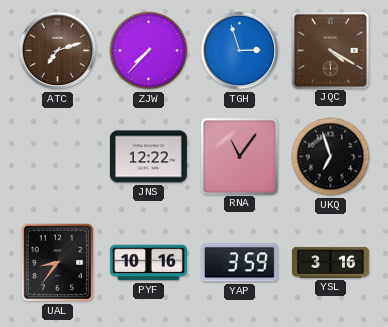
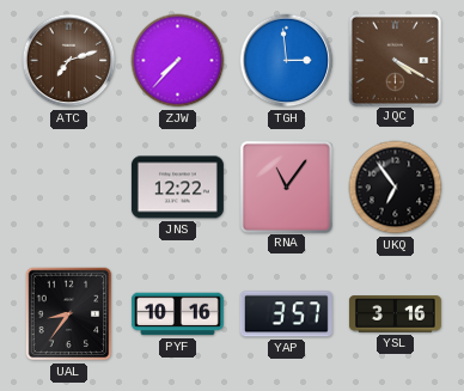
TGH: 2:57 -> 2:59
UKQ: 6:57 -> 6:54
YAP: 3:59 -> 3:57
